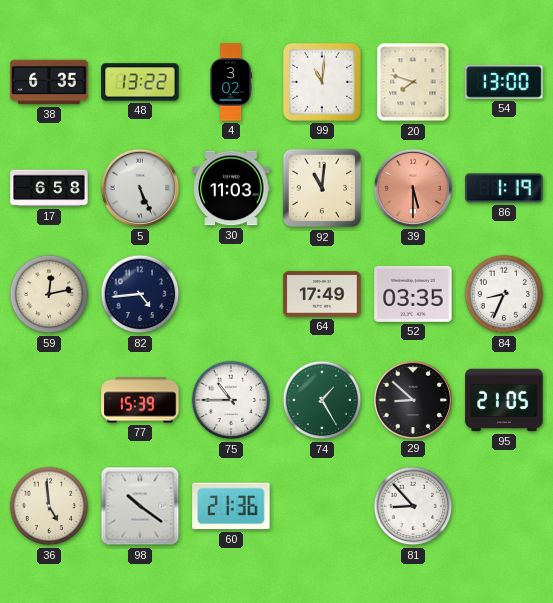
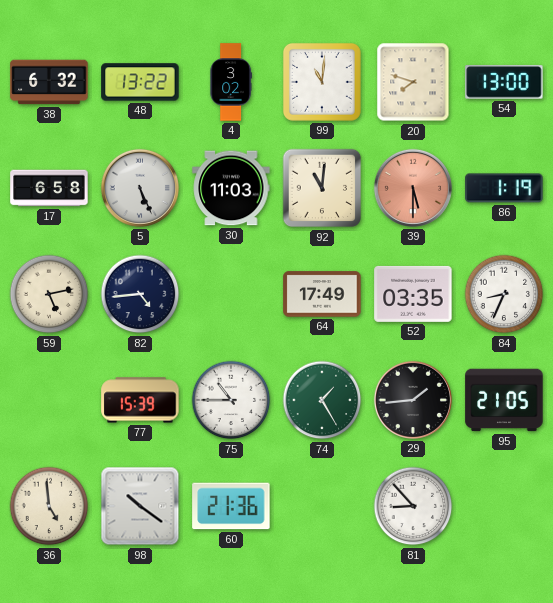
38: 6:35 -> 6:32
59: 12:13 -> 5:13
29: 8:52 -> 1:44
